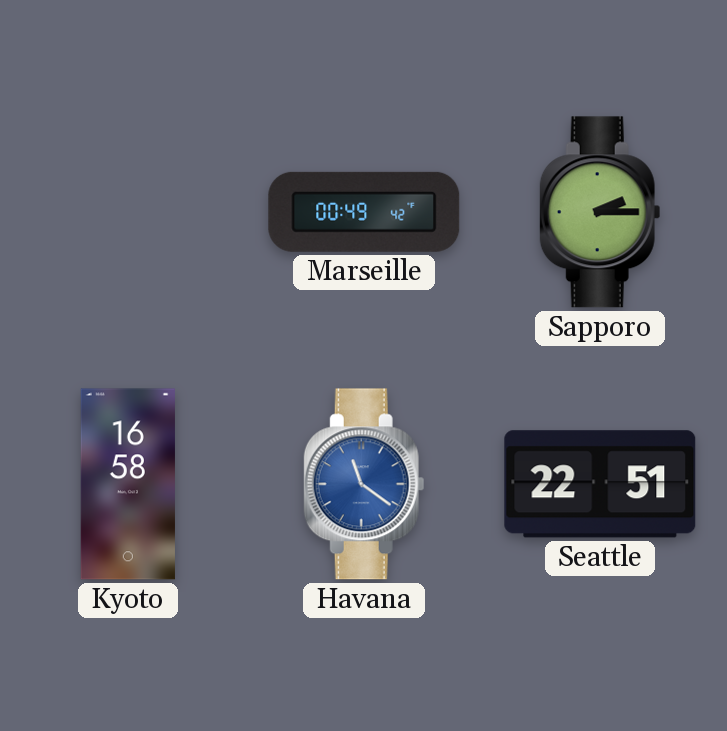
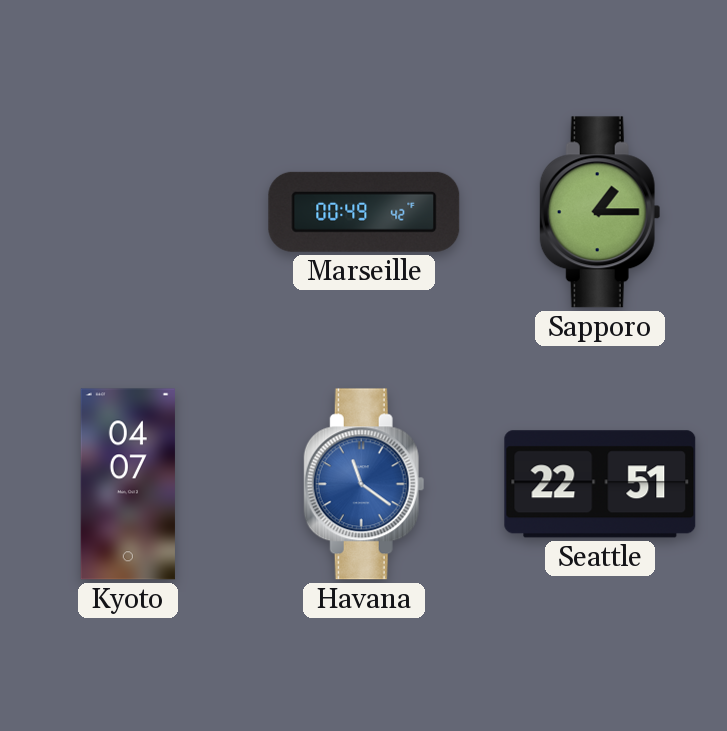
Sapporo: 2:15 -> 1:15
Kyoto: 16:58 -> 04:07
